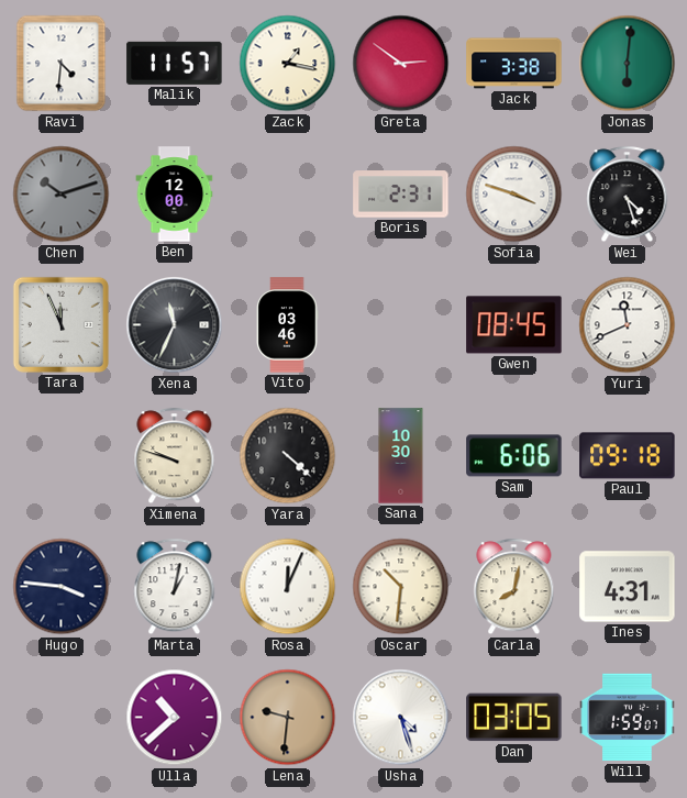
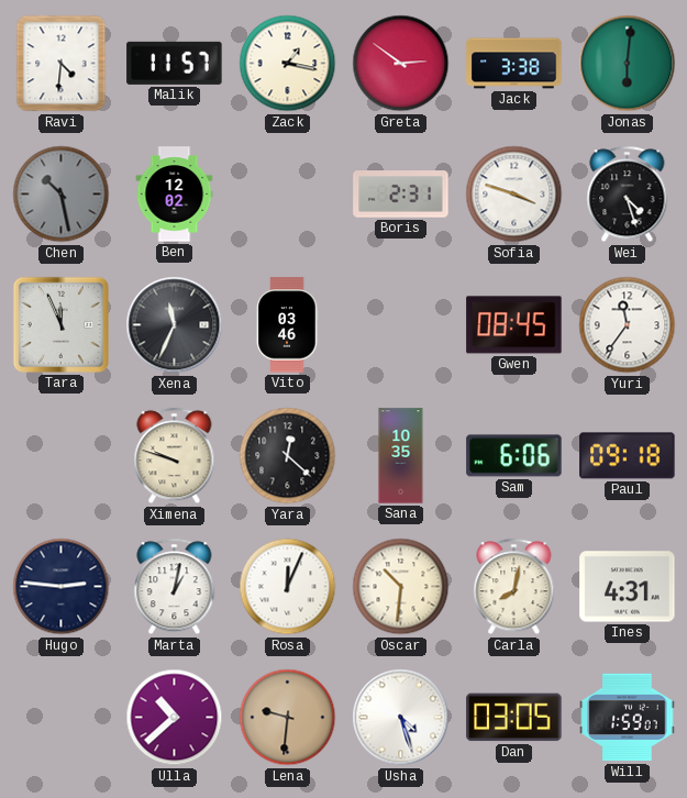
Chen: 10:12 -> 10:28
Ben: 12:00 -> 12:02
Yuri: 11:41 -> 11:36
Yara: 4:22 -> 12:22
Sana: 10:30 -> 10:35
Hugo: 3:46 -> 2:46
